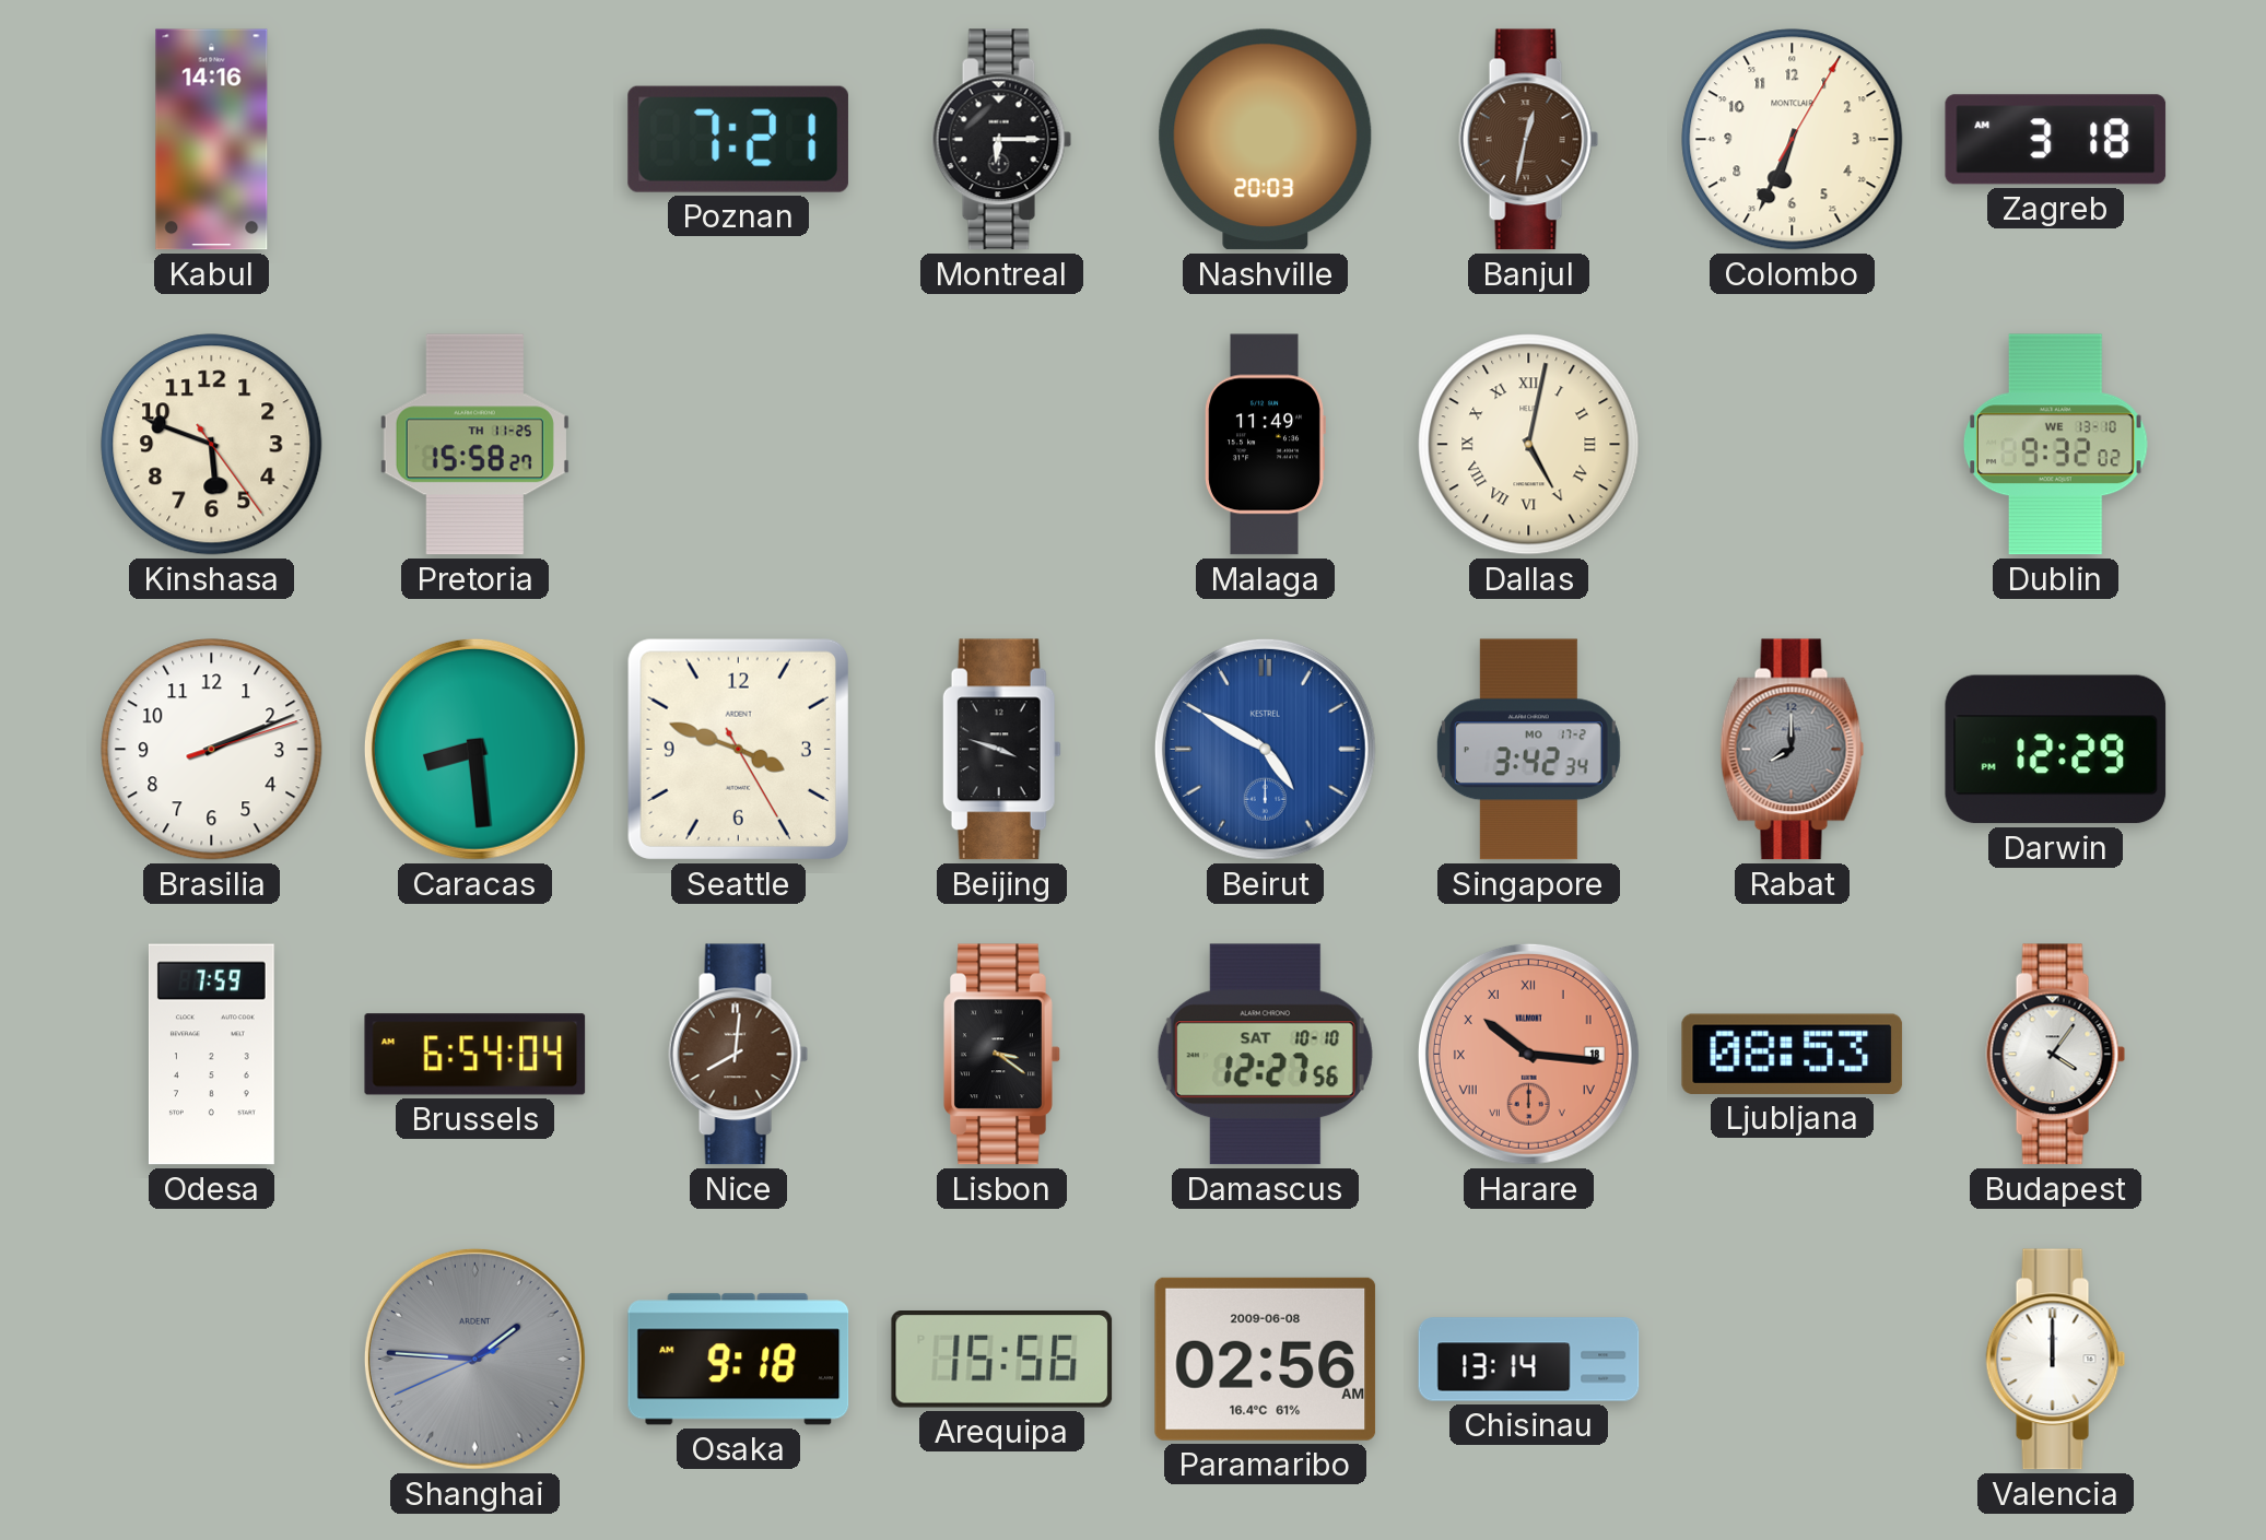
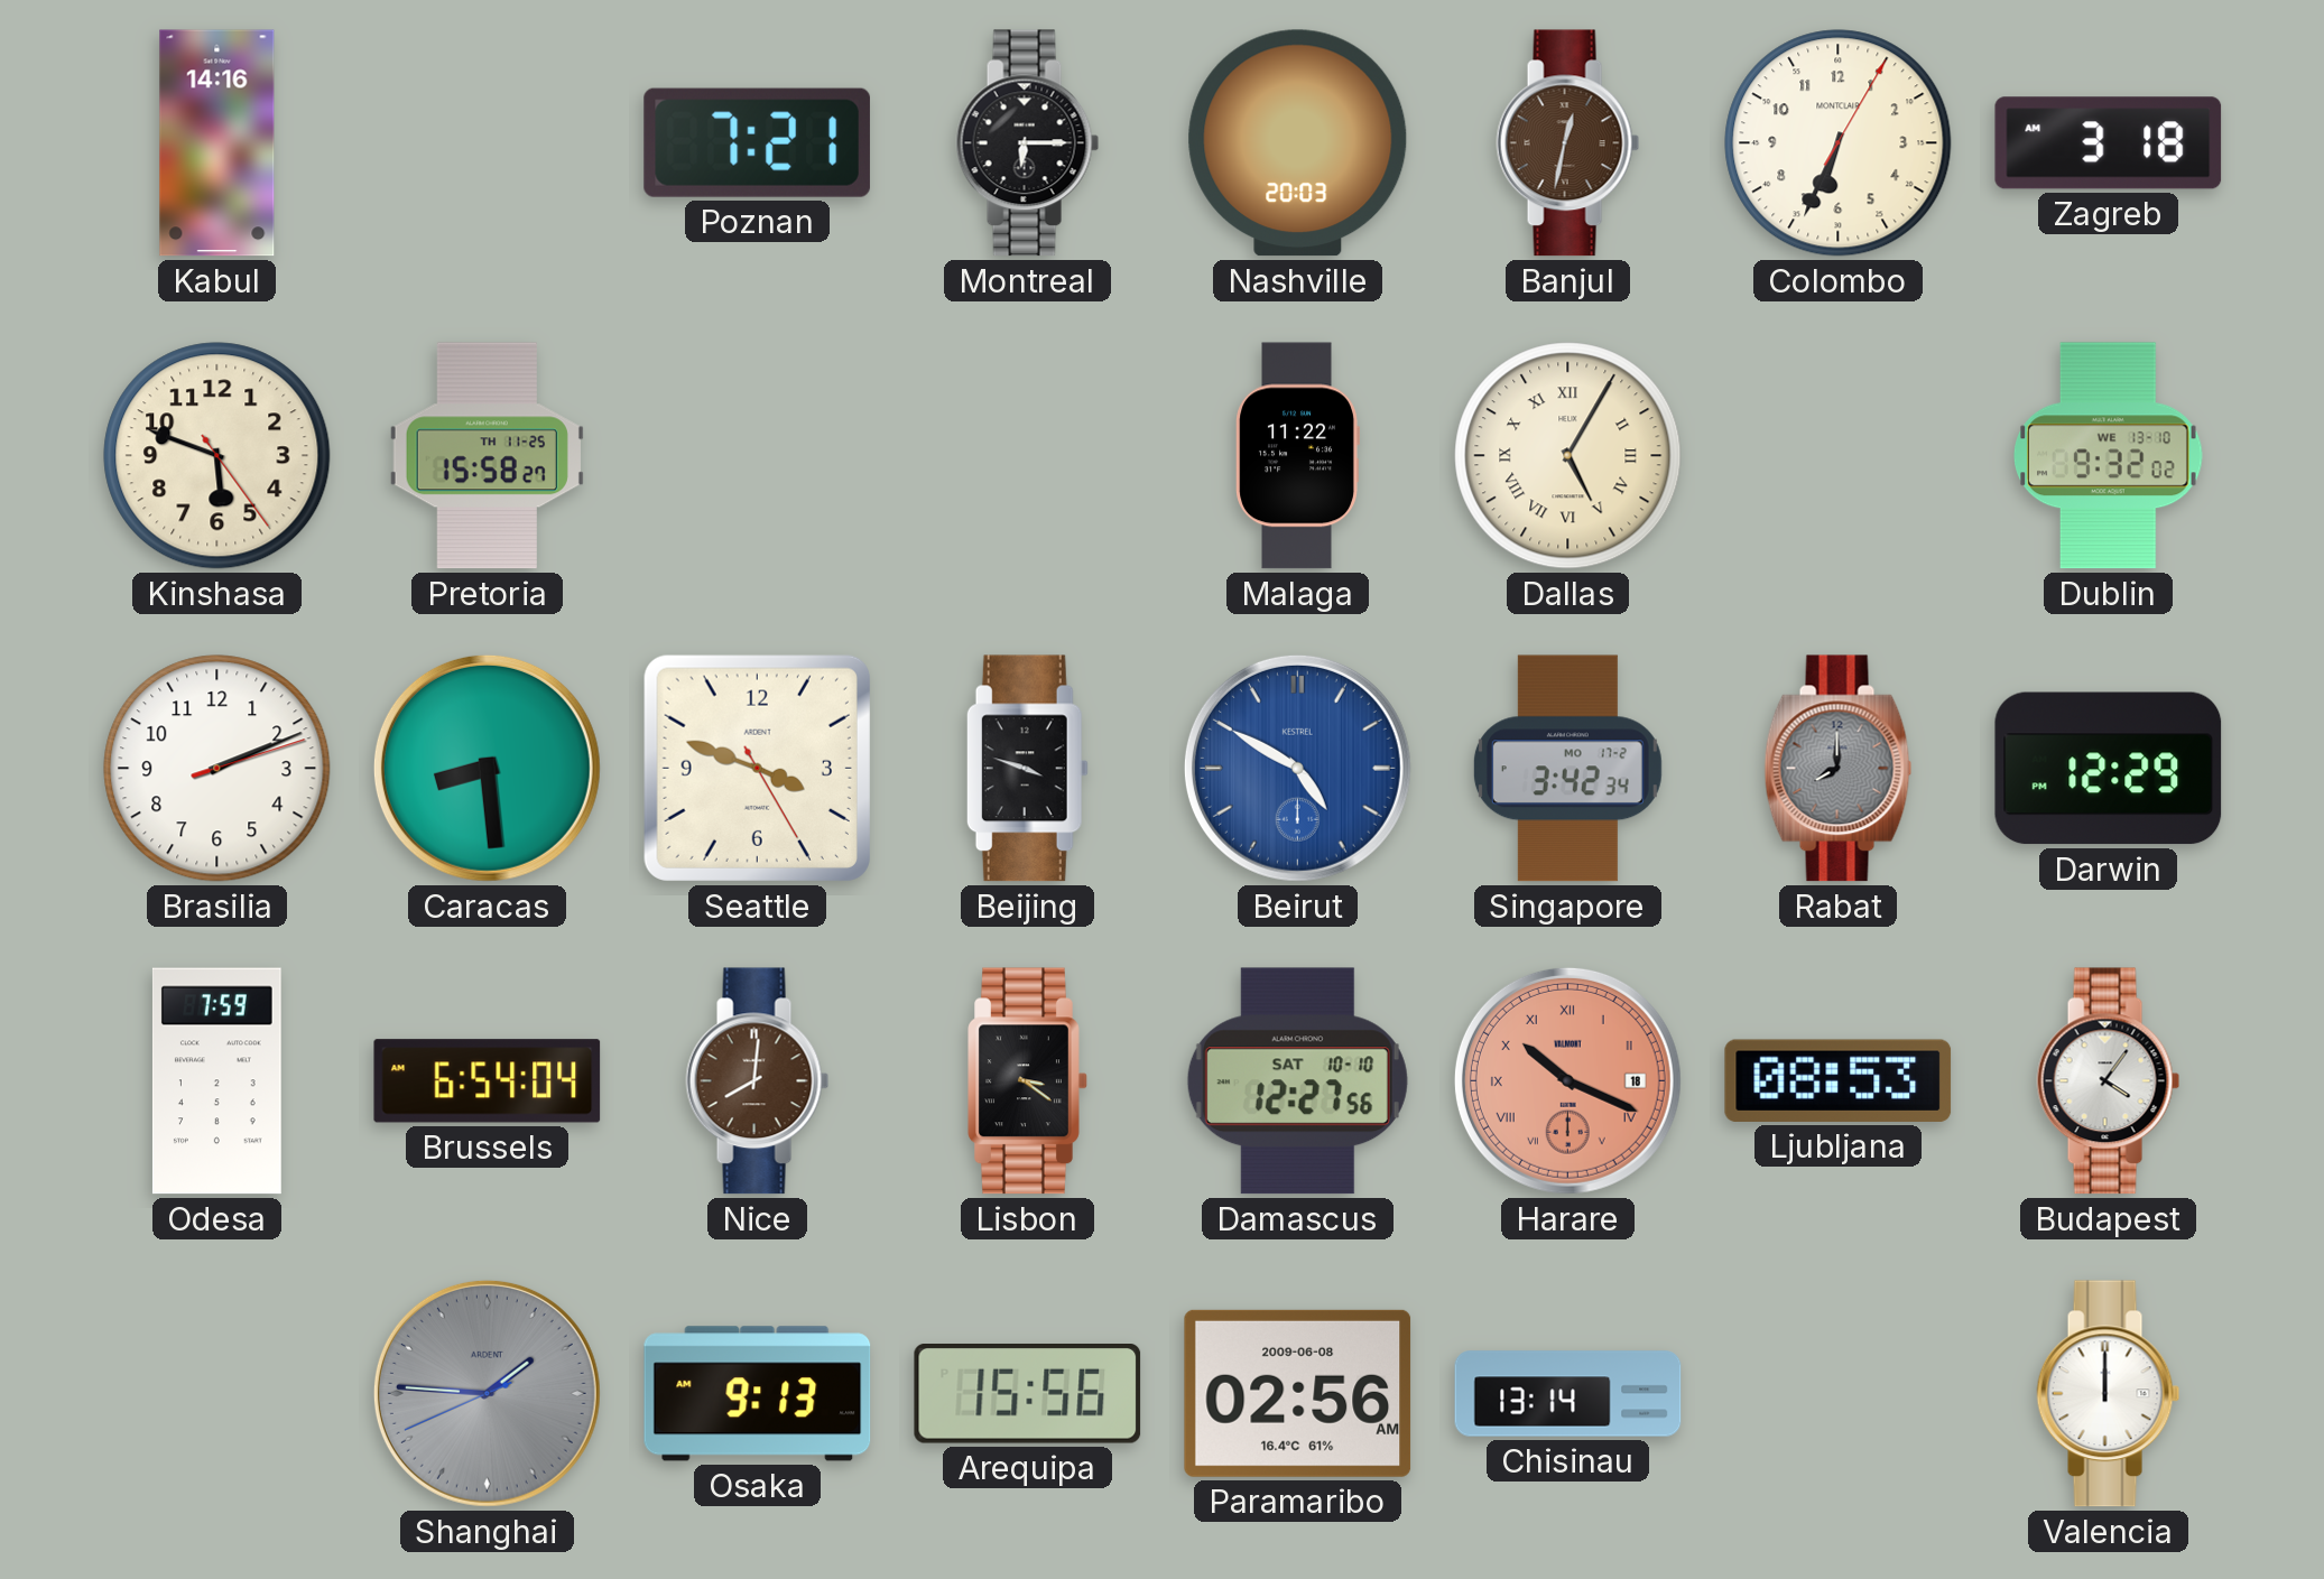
Malaga: 11:49 -> 11:22
Dallas: 5:02 -> 5:05
Harare: 10:16 -> 10:19
Osaka: 9:18 -> 9:13
